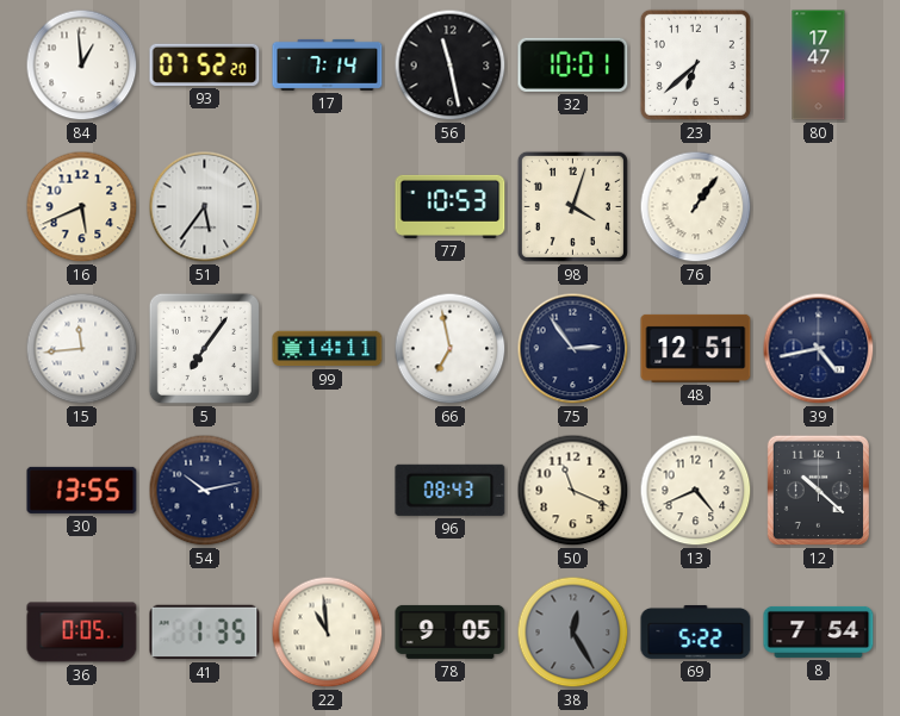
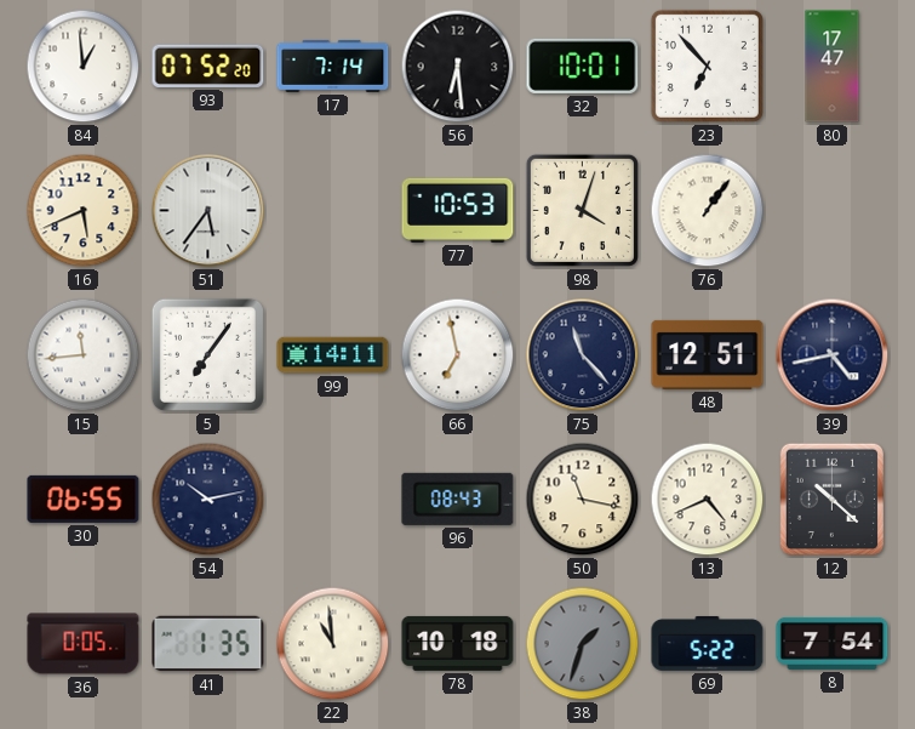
56: 11:28 -> 6:29
23: 6:38 -> 6:53
75: 2:54 -> 11:23
30: 13:55 -> 06:55
50: 11:19 -> 11:17
78: 9:05 -> 10:18
38: 12:25 -> 1:33
